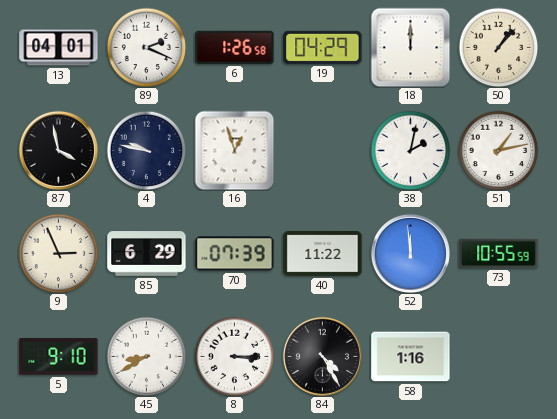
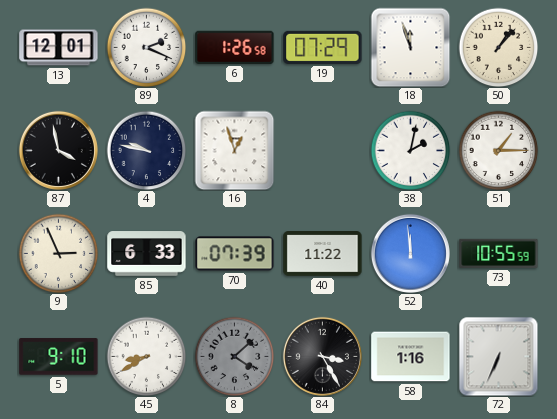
13: 04:01 -> 12:01
19: 04:29 -> 07:29
18: 12:00 -> 11:57
51: 1:13 -> 1:15
85: 6:29 -> 6:33
8: 3:15 -> 4:08
8 dial: white -> grey
84: 4:25 -> 3:25
72: none -> 6:34
